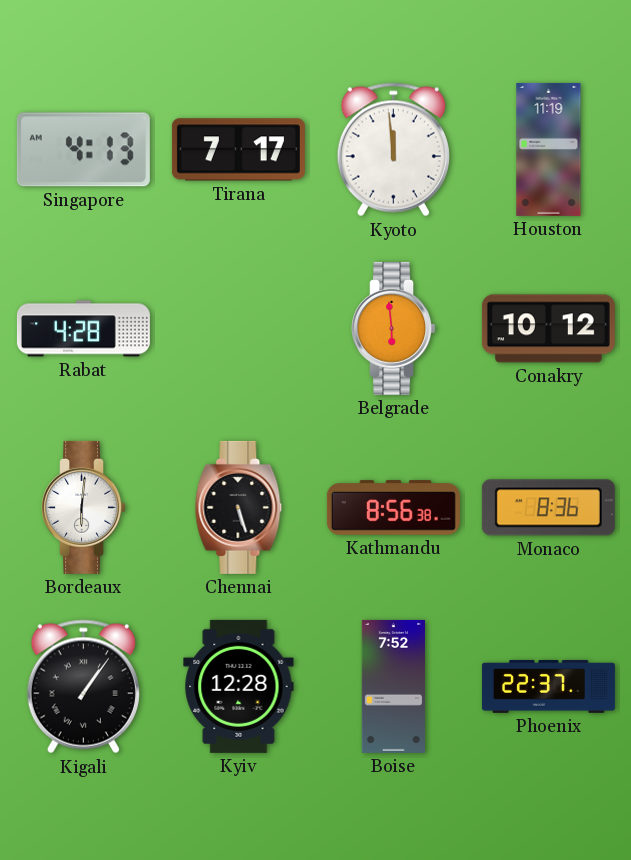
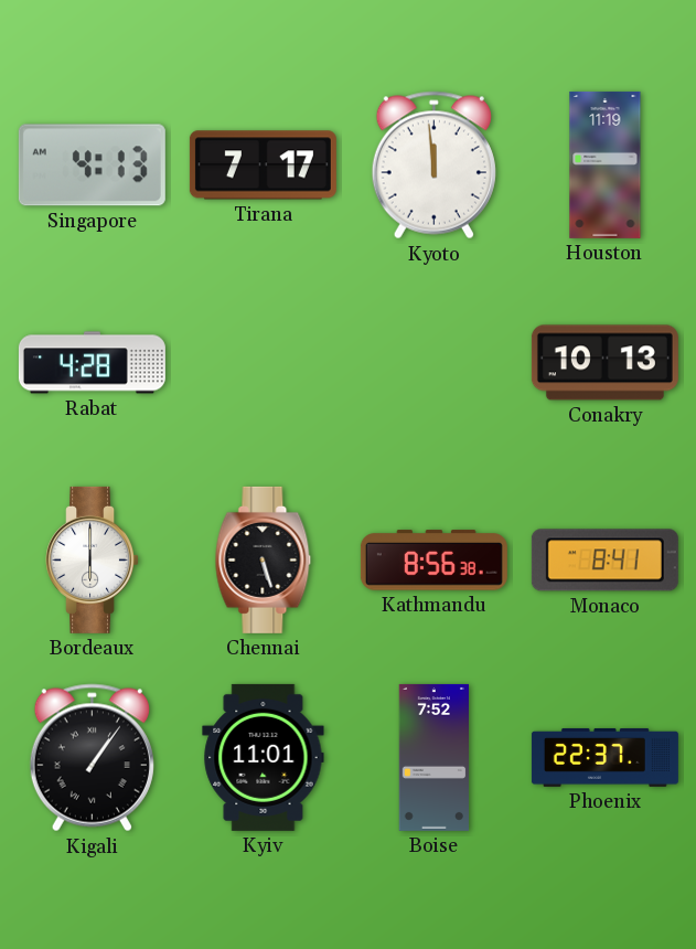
Belgrade: 5:59 -> none
Conakry: 10:12 -> 10:13
Bordeaux: 6:01 -> 6:00
Monaco: 8:36 -> 8:41
Kyiv: 12:28 -> 11:01
